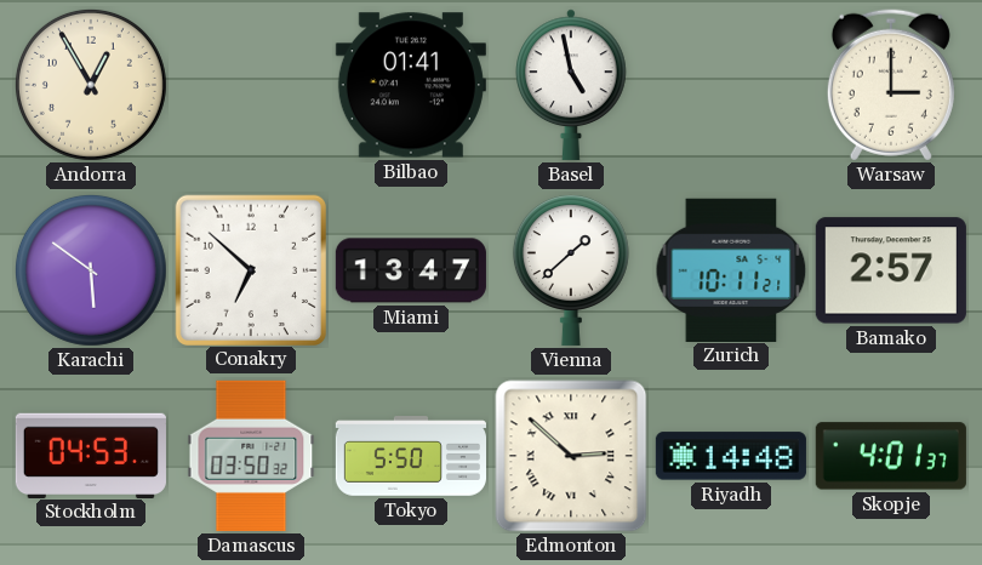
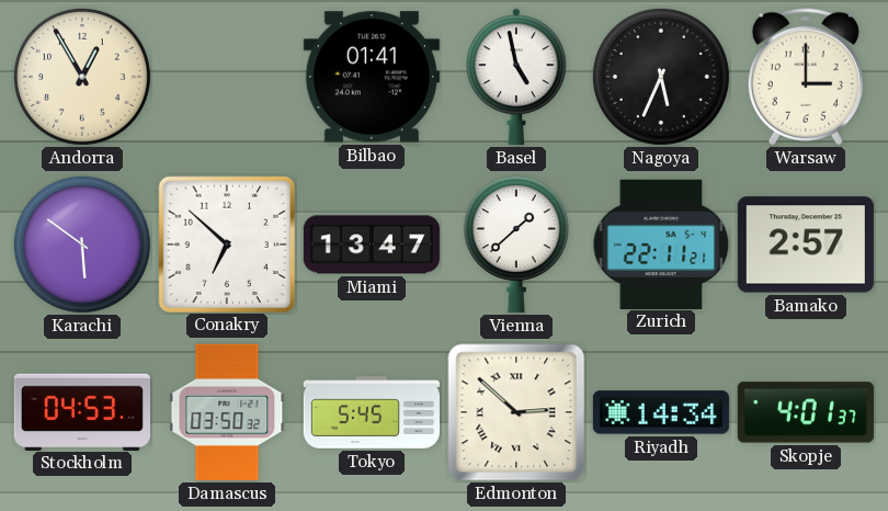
Nagoya: none -> 5:34
Zurich: 10:11 -> 22:11
Tokyo: 5:50 -> 5:45
Riyadh: 14:48 -> 14:34
